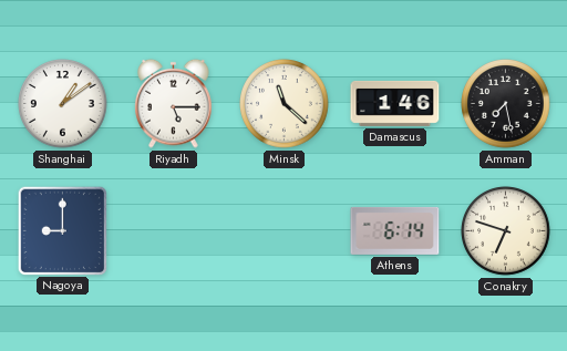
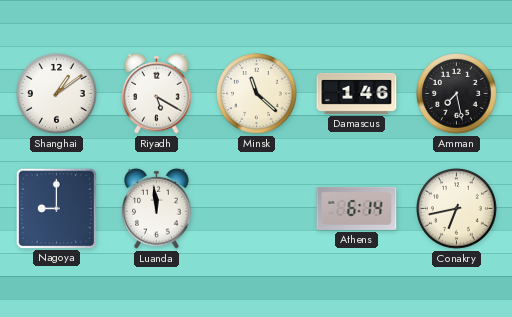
Riyadh: 5:15 -> 5:20
Luanda: none -> 11:59
Conakry: 6:48 -> 6:43
